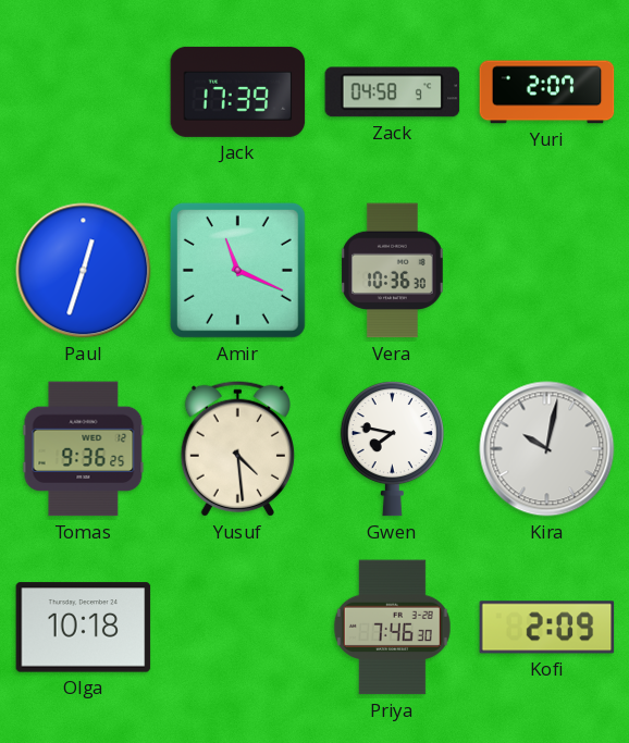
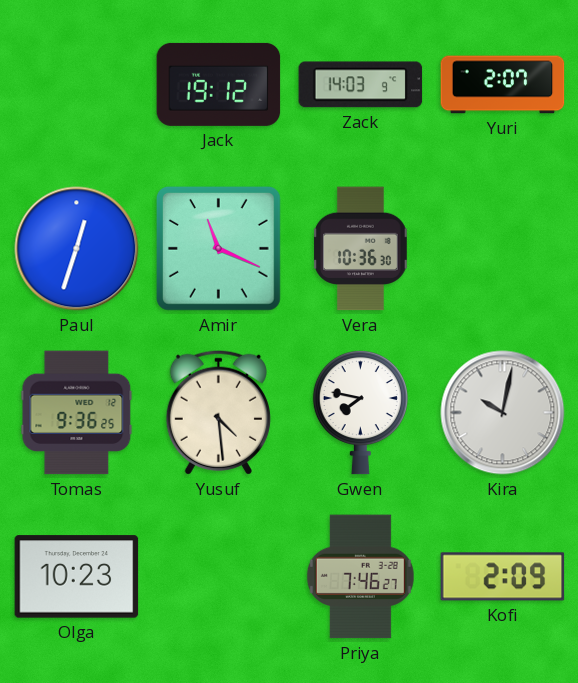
Jack: 17:39 -> 19:12
Zack: 04:58 -> 14:03
Olga: 10:18 -> 10:23
Priya: 7:46:30 -> 7:46:27
